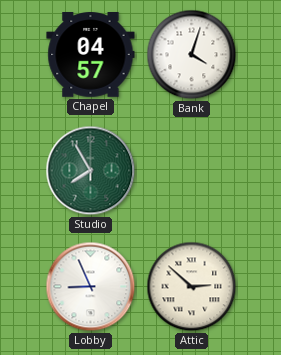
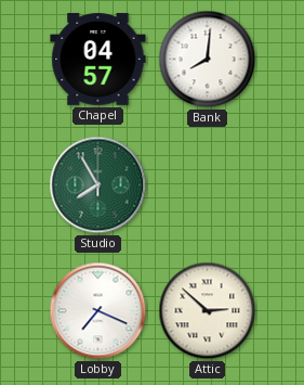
Bank: 4:03 -> 8:01
Lobby: 8:56 -> 7:19
